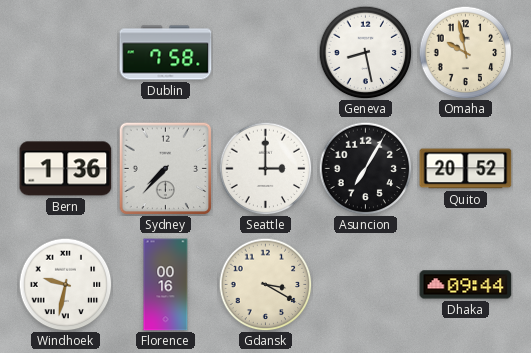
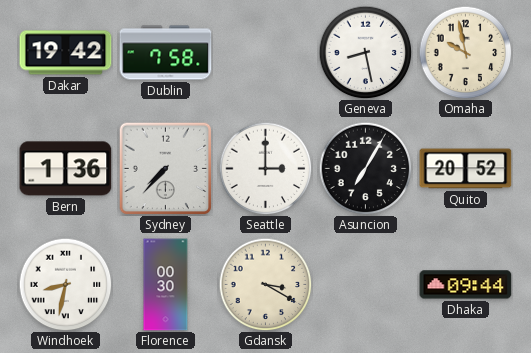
Dakar: none -> 19:42
Windhoek: 9:32 -> 8:32
Florence: 00:16 -> 00:30
